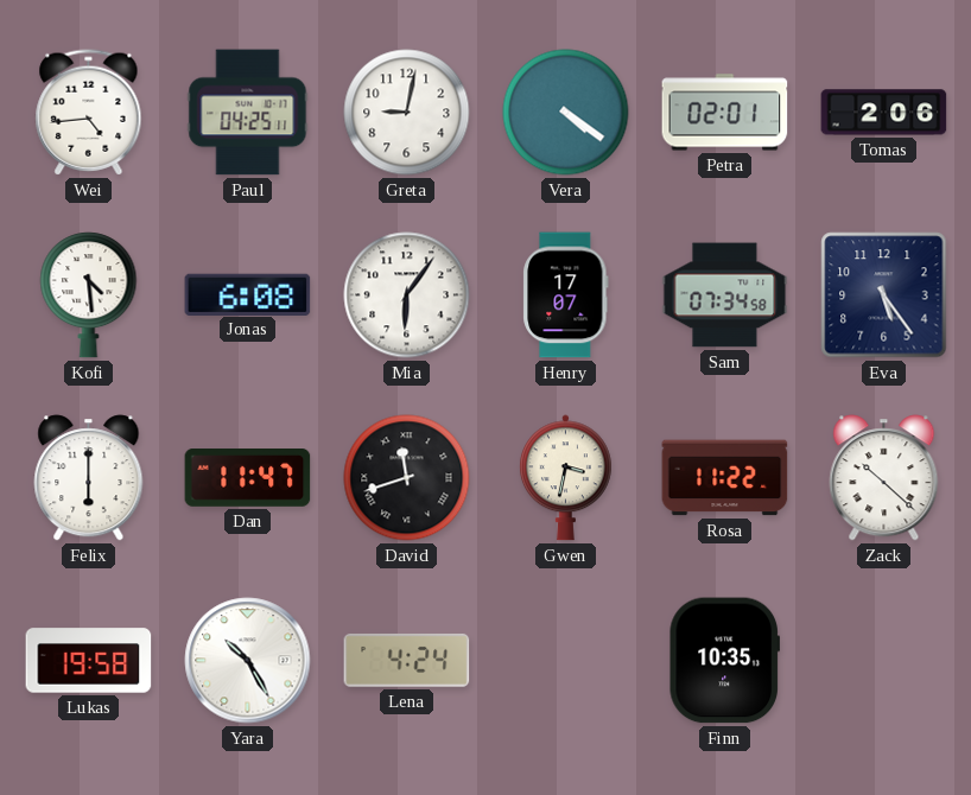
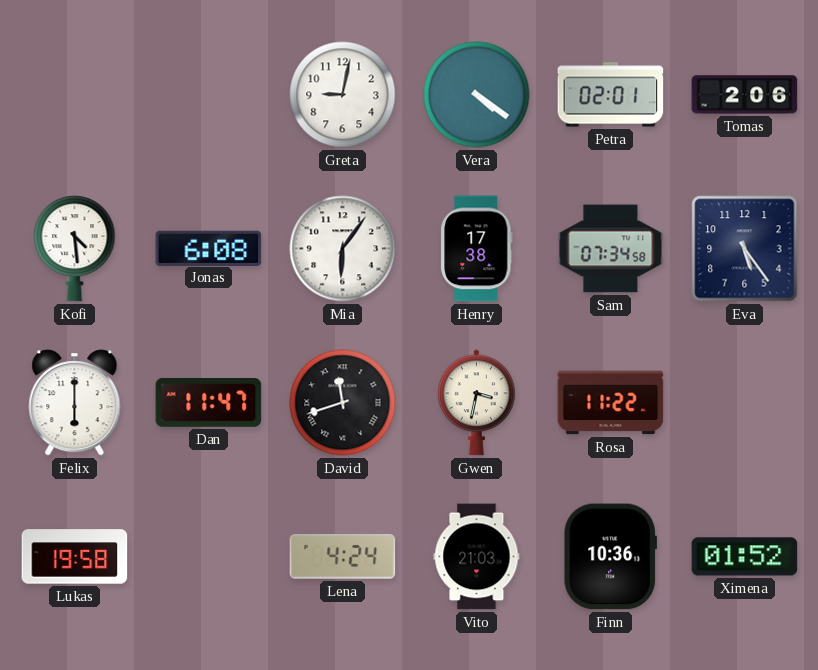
Wei: 4:44 -> none
Paul: 04:25 -> none
Henry: 17:07 -> 17:38
Zack: 10:22 -> none
Yara: 10:25 -> none
Vito: none -> 21:03
Finn: 10:35 -> 10:36
Ximena: none -> 01:52
